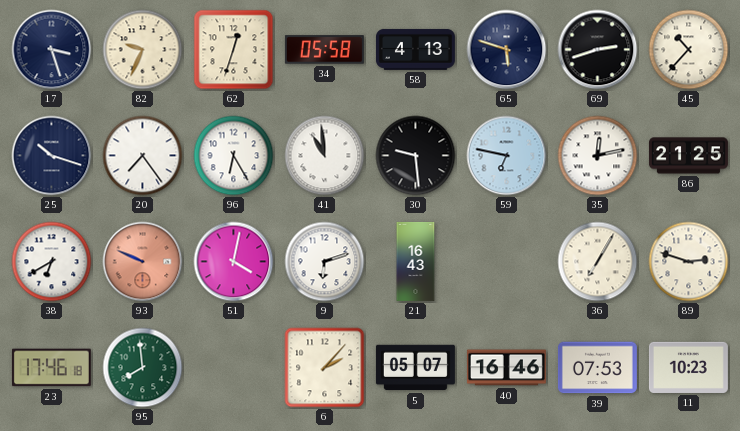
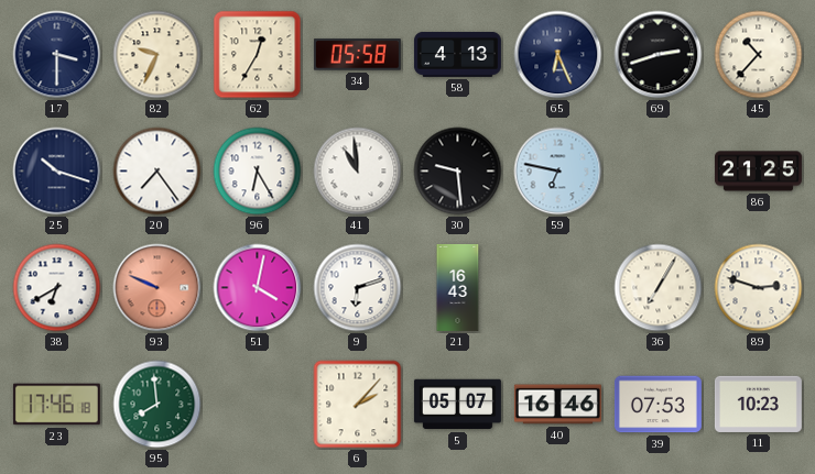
17: 3:27 -> 3:30
62: 12:33 -> 12:35
65: 5:48 -> 6:26
35: 12:13 -> none
